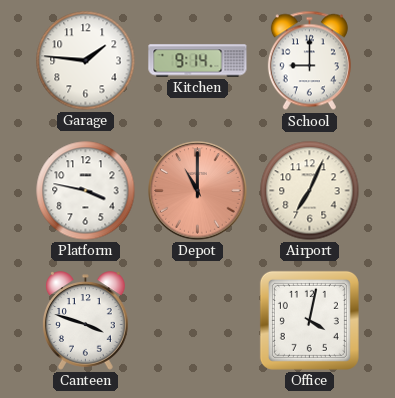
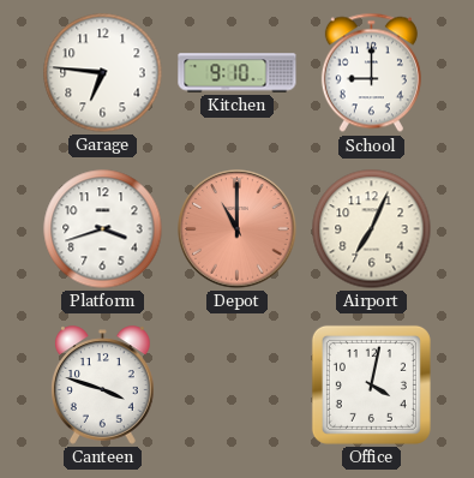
Garage: 1:46 -> 6:46
Kitchen: 9:14 -> 9:10
Platform: 3:47 -> 3:42
